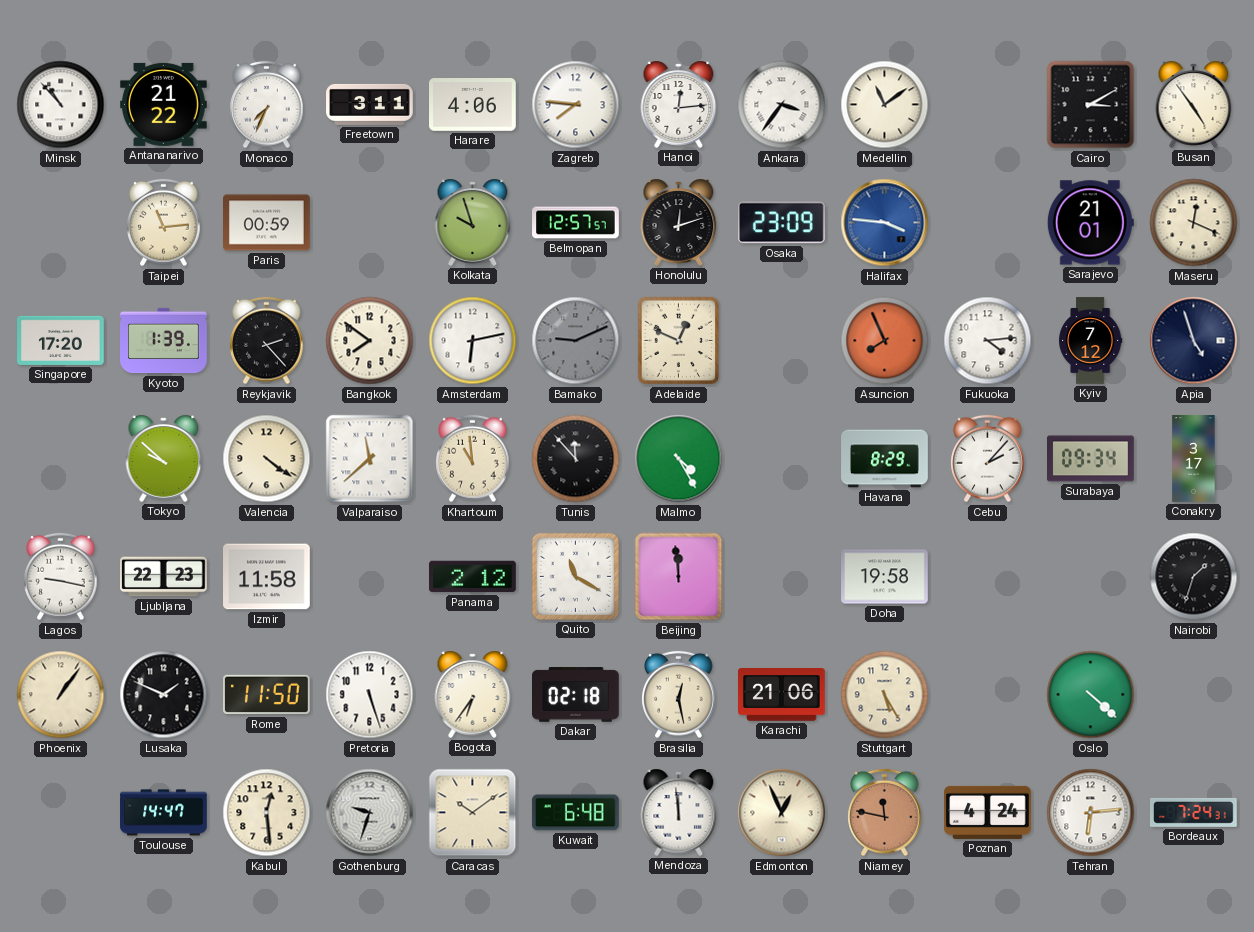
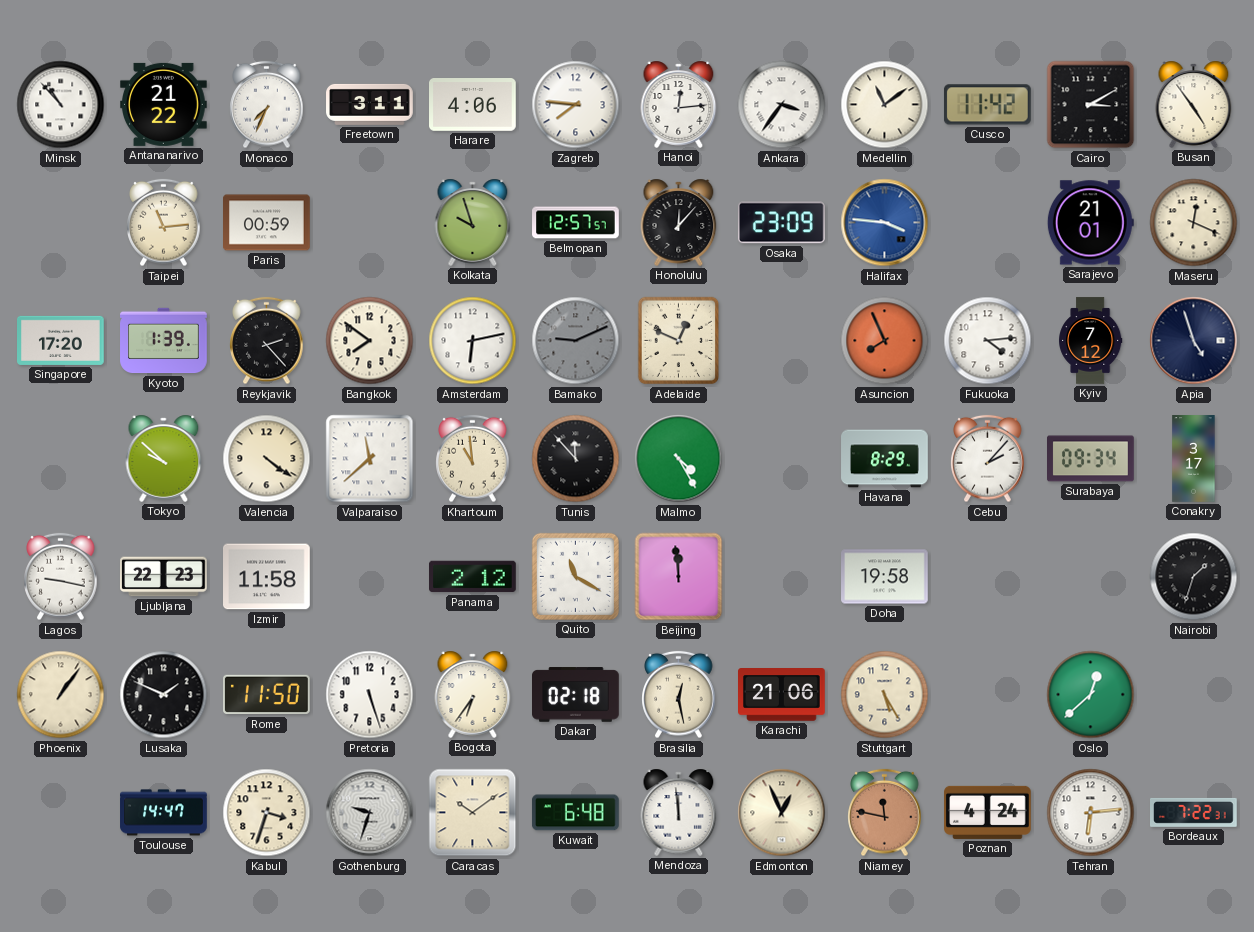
Cusco: none -> 11:42
Honolulu: 12:12 -> 12:07
Oslo: 4:22 -> 12:38
Kabul: 12:29 -> 3:33
Bordeaux: 7:24 -> 7:22
